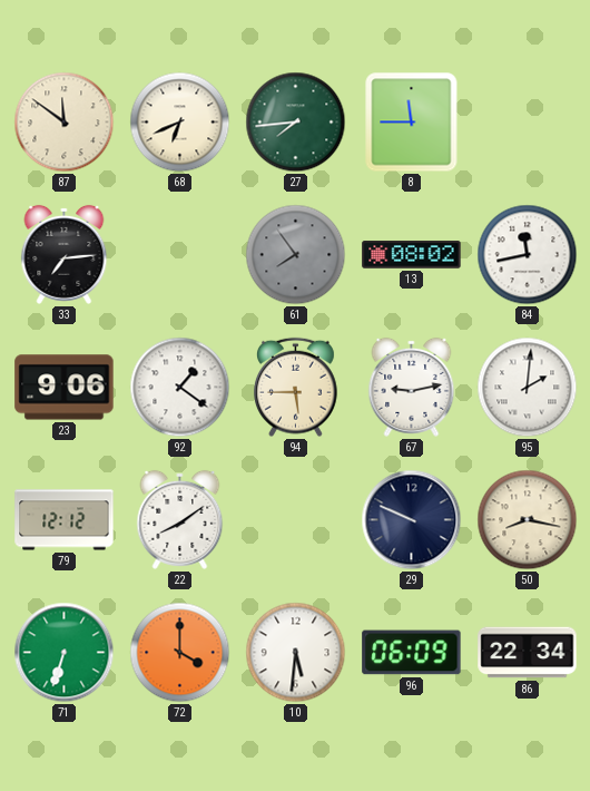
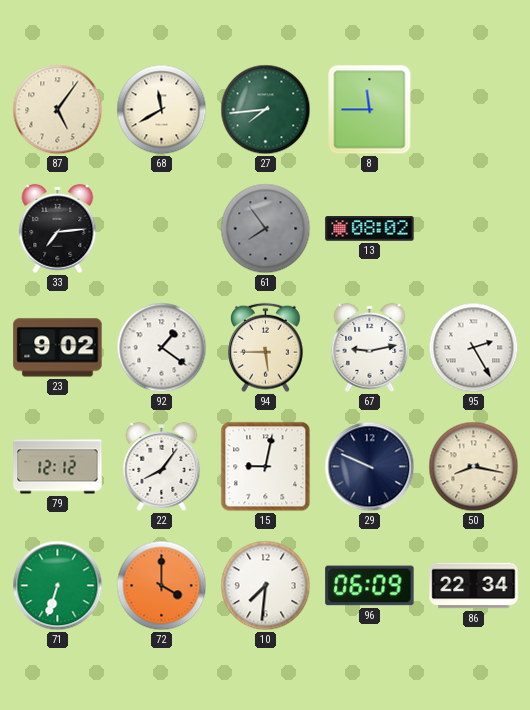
87: 11:51 -> 5:06
68: 6:41 -> 11:40
84: 11:43 -> none
23: 9:06 -> 9:02
95: 2:01 -> 2:25
22: 8:09 -> 8:06
15: none -> 9:02
10: 5:31 -> 7:31
